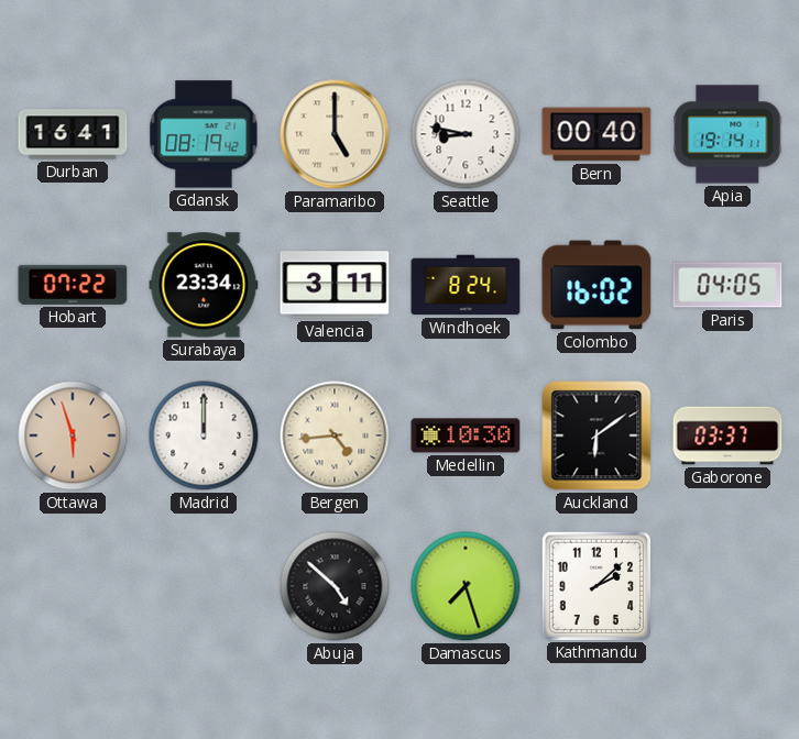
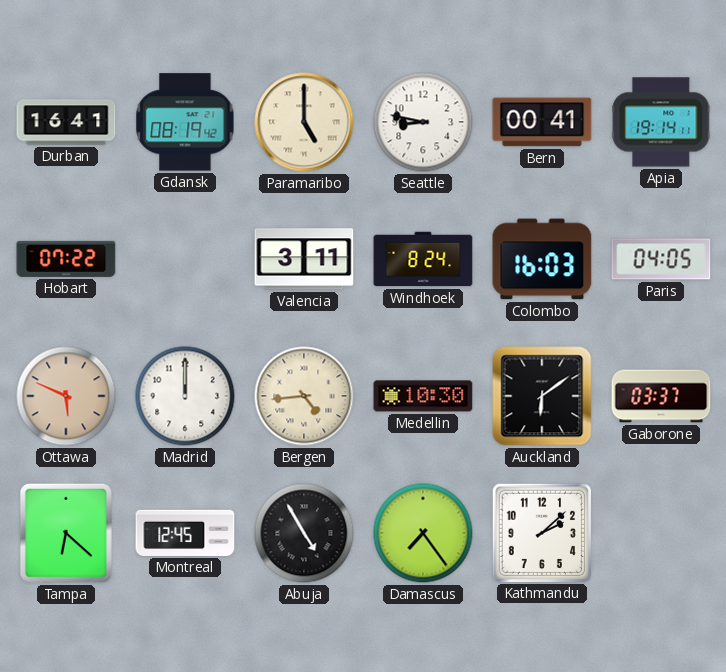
Bern: 00:40 -> 00:41
Surabaya: 23:34 -> none
Colombo: 16:02 -> 16:03
Ottawa: 5:57 -> 5:49
Tampa: none -> 6:22
Montreal: none -> 12:45
Abuja: 4:52 -> 4:55
Damascus: 7:27 -> 7:24
